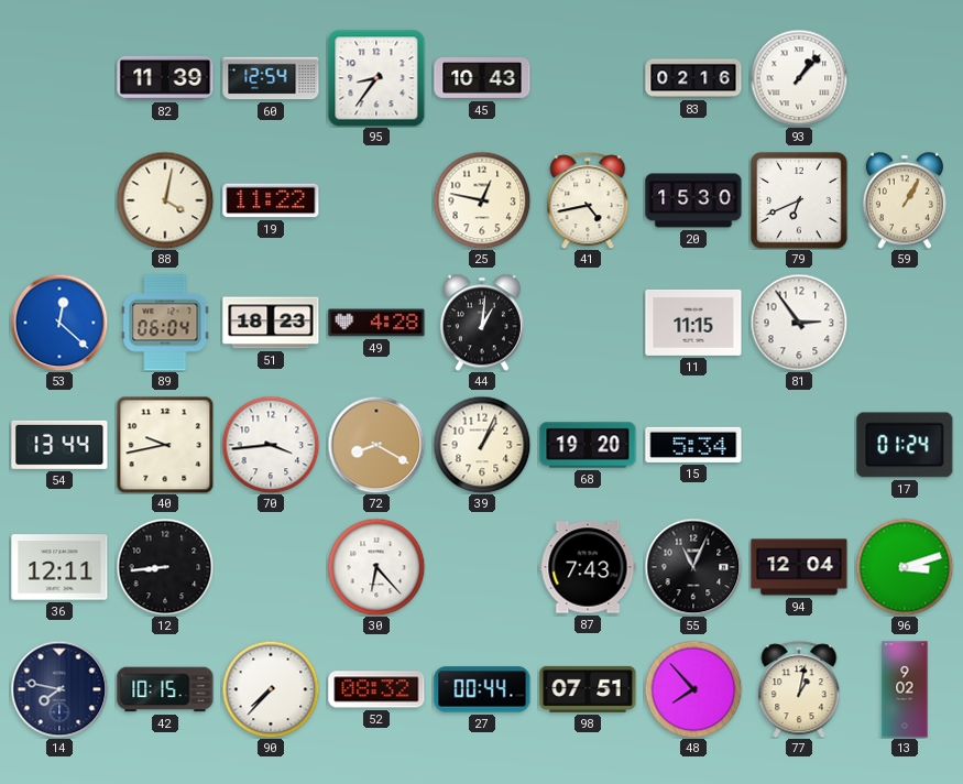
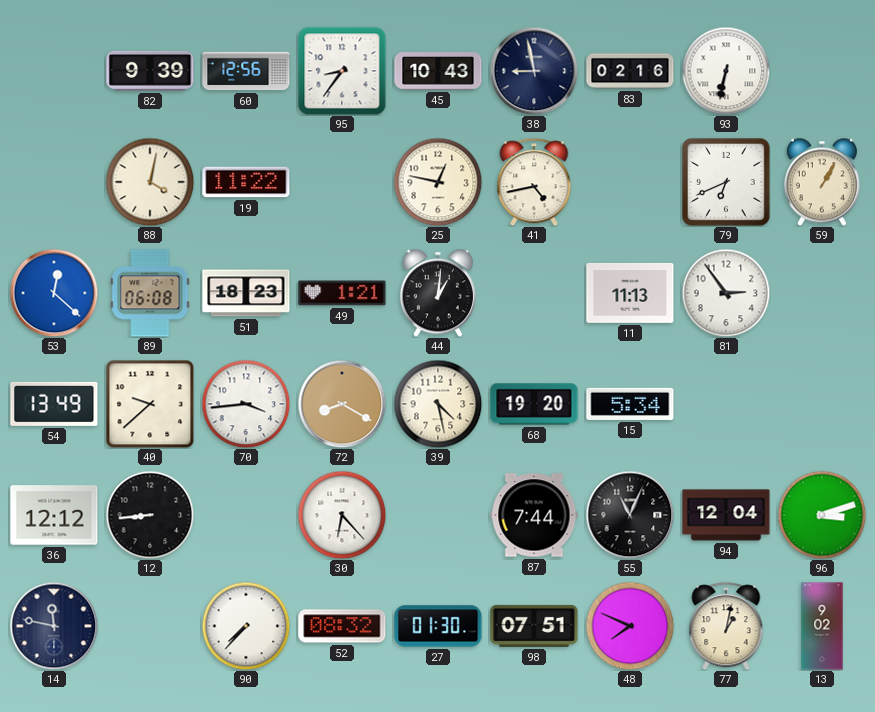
82: 11:39 -> 9:39
60: 12:54 -> 12:56
38: none -> 8:58
93: 1:07 -> 6:32
20: 15:30 -> none
89: 06:04 -> 06:08
49: 4:28 -> 1:21
11: 11:15 -> 11:13
54: 13:44 -> 13:49
40: 9:43 -> 9:38
39: 1:04 -> 4:28
17: 01:24 -> none
36: 12:11 -> 12:12
87: 7:43 -> 7:44
14: 7:47 -> 11:47
42: 10:15 -> none
27: 00:44 -> 01:30
48: 7:53 -> 7:49
